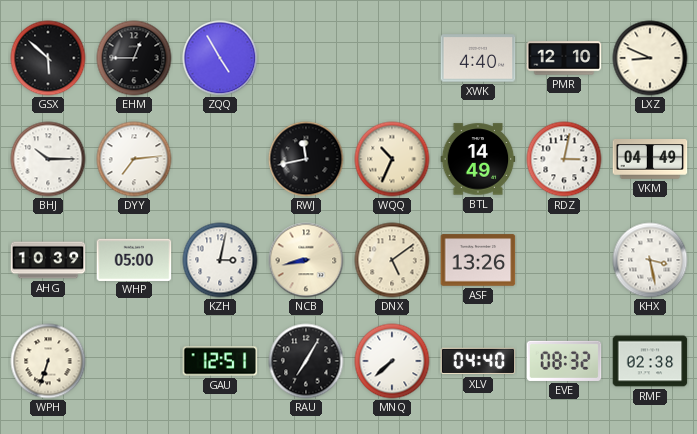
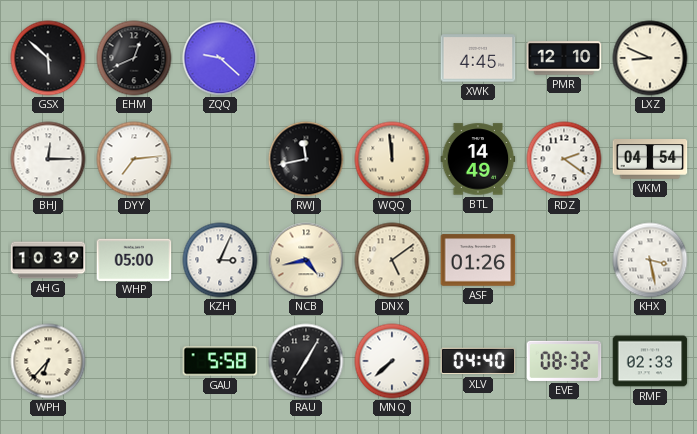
EHM: 12:45 -> 12:41
ZQQ: 4:55 -> 9:22
XWK: 4:40 -> 4:45
BHJ: 10:15 -> 12:15
WQQ: 10:34 -> 11:59
RDZ: 3:02 -> 2:21
VKM: 04:49 -> 04:54
KZH: 3:02 -> 3:04
NCB: 8:43 -> 4:43
ASF: 13:26 -> 01:26
WPH: 6:33 -> 6:37
GAU: 12:51 -> 5:58
RMF: 02:38 -> 02:33
